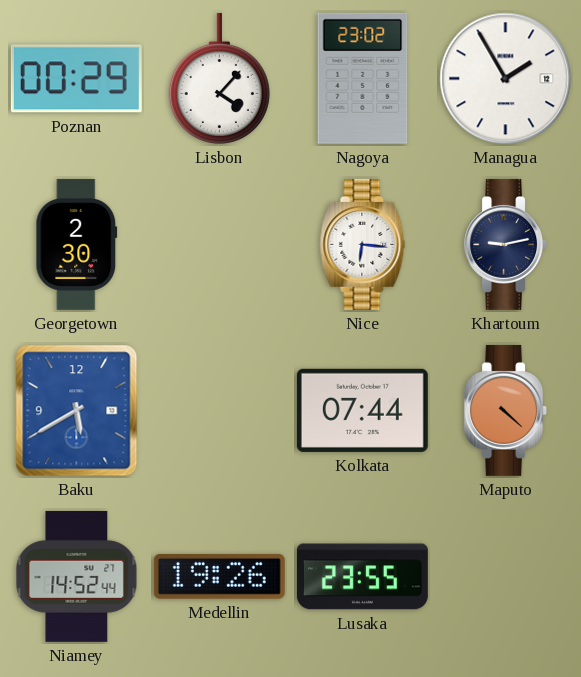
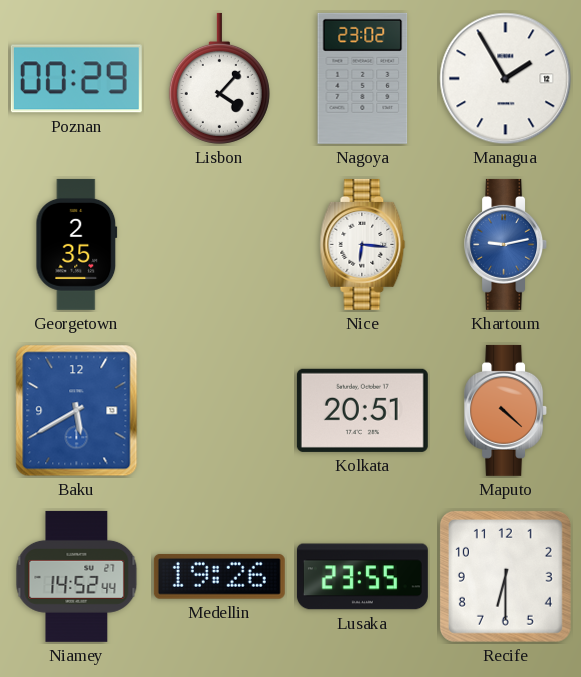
Georgetown: 2:30 -> 2:35
Khartoum dial: navy -> blue
Kolkata: 07:44 -> 20:51
Recife: none -> 6:30
